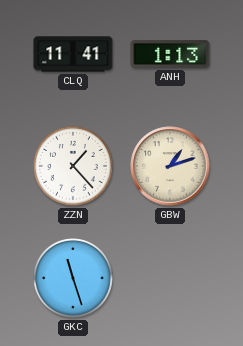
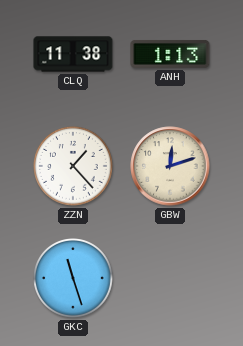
CLQ: 11:41 -> 11:38
GBW: 1:12 -> 12:12
